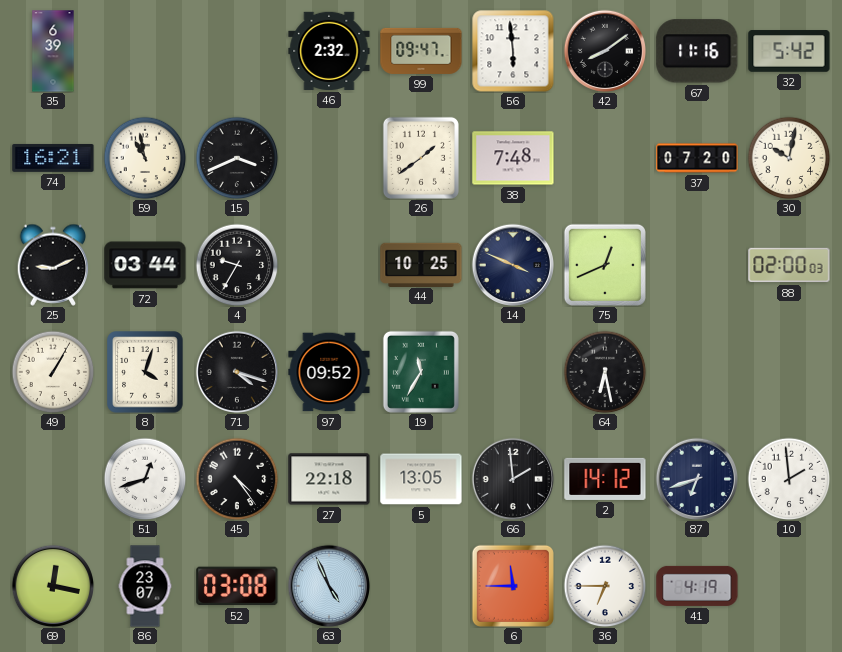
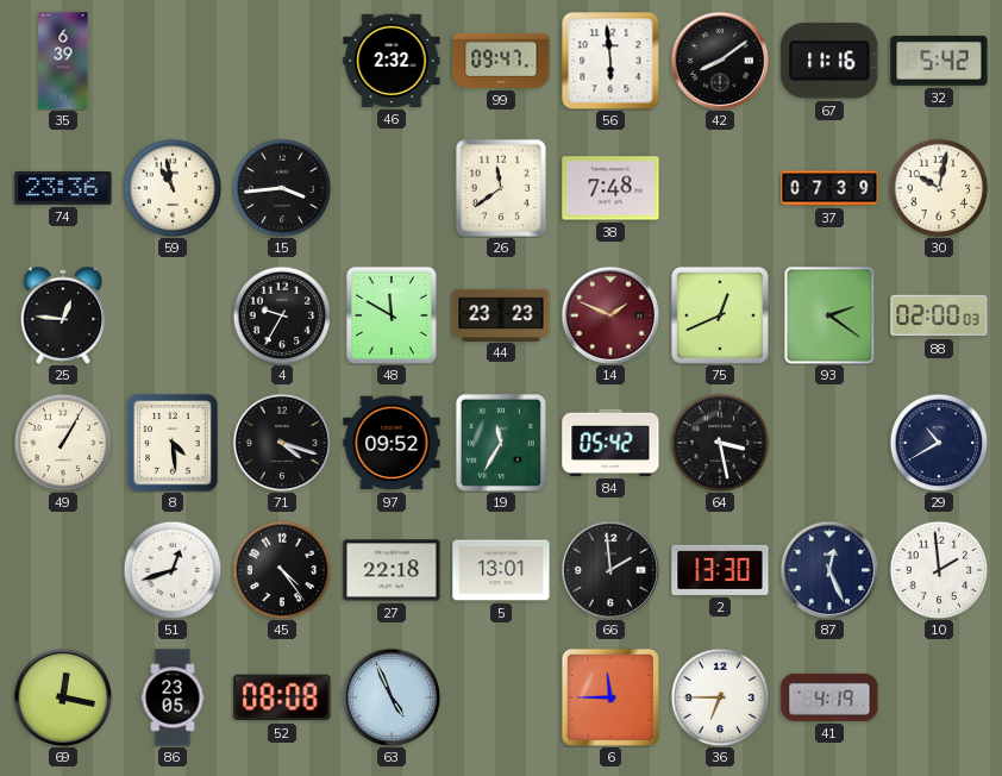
74: 16:21 -> 23:36
15: 3:41 -> 3:44
26: 1:39 -> 11:39
37: 07:20 -> 07:39
25: 9:11 -> 12:46
72: 03:44 -> none
48: none -> 11:50
44: 10:25 -> 23:23
14: 3:49 -> 1:49
14 dial: navy -> burgundy
93: none -> 2:21
8: 4:03 -> 4:29
84: none -> 05:42
64: 6:28 -> 3:28
29: none -> 10:40
5: 13:05 -> 13:01
2: 14:12 -> 13:30
87: 6:42 -> 12:26
86: 23:07 -> 23:05
52: 03:08 -> 08:08
